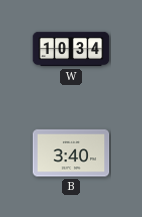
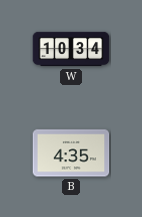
B: 3:40 -> 4:35
